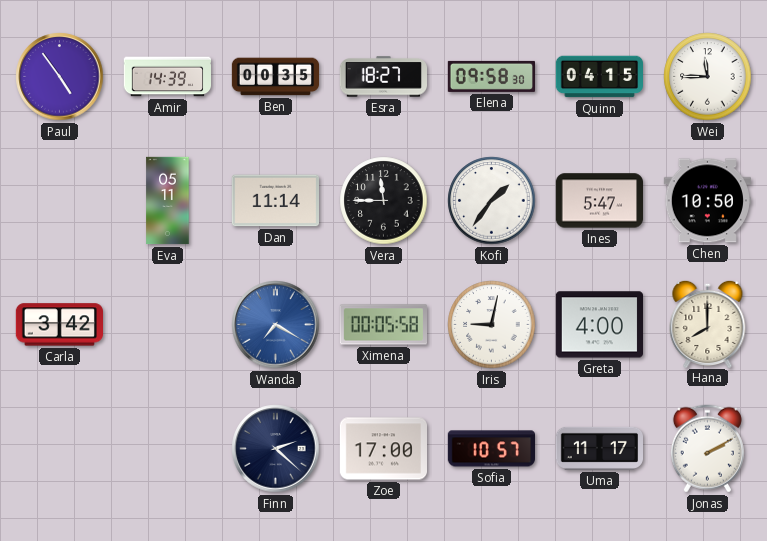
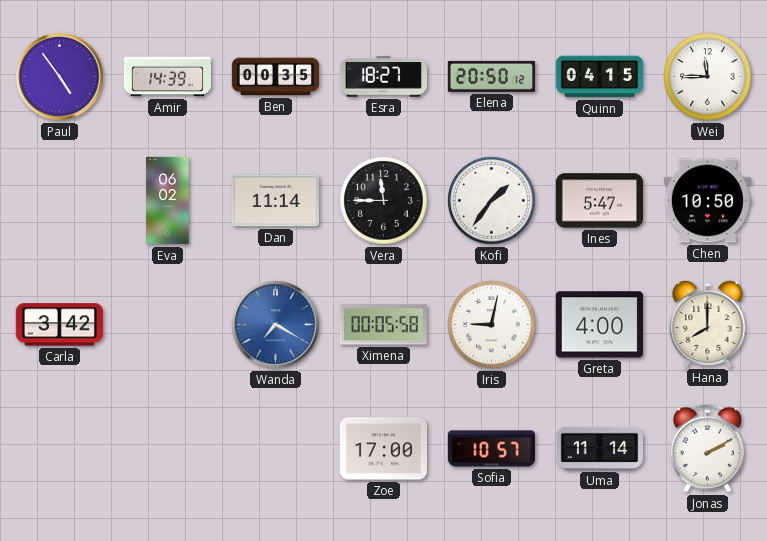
Elena: 09:58 -> 20:50
Eva: 05:11 -> 06:02
Finn: 2:22 -> none
Uma: 11:17 -> 11:14
